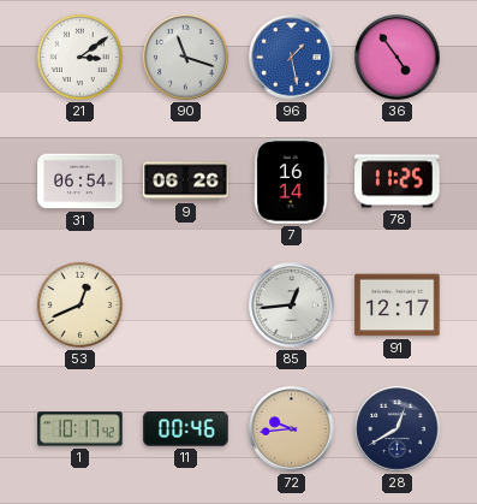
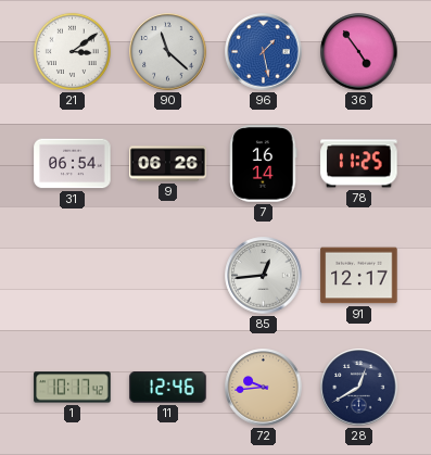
90: 11:18 -> 11:22
53: 12:41 -> none
11: 00:46 -> 12:46
